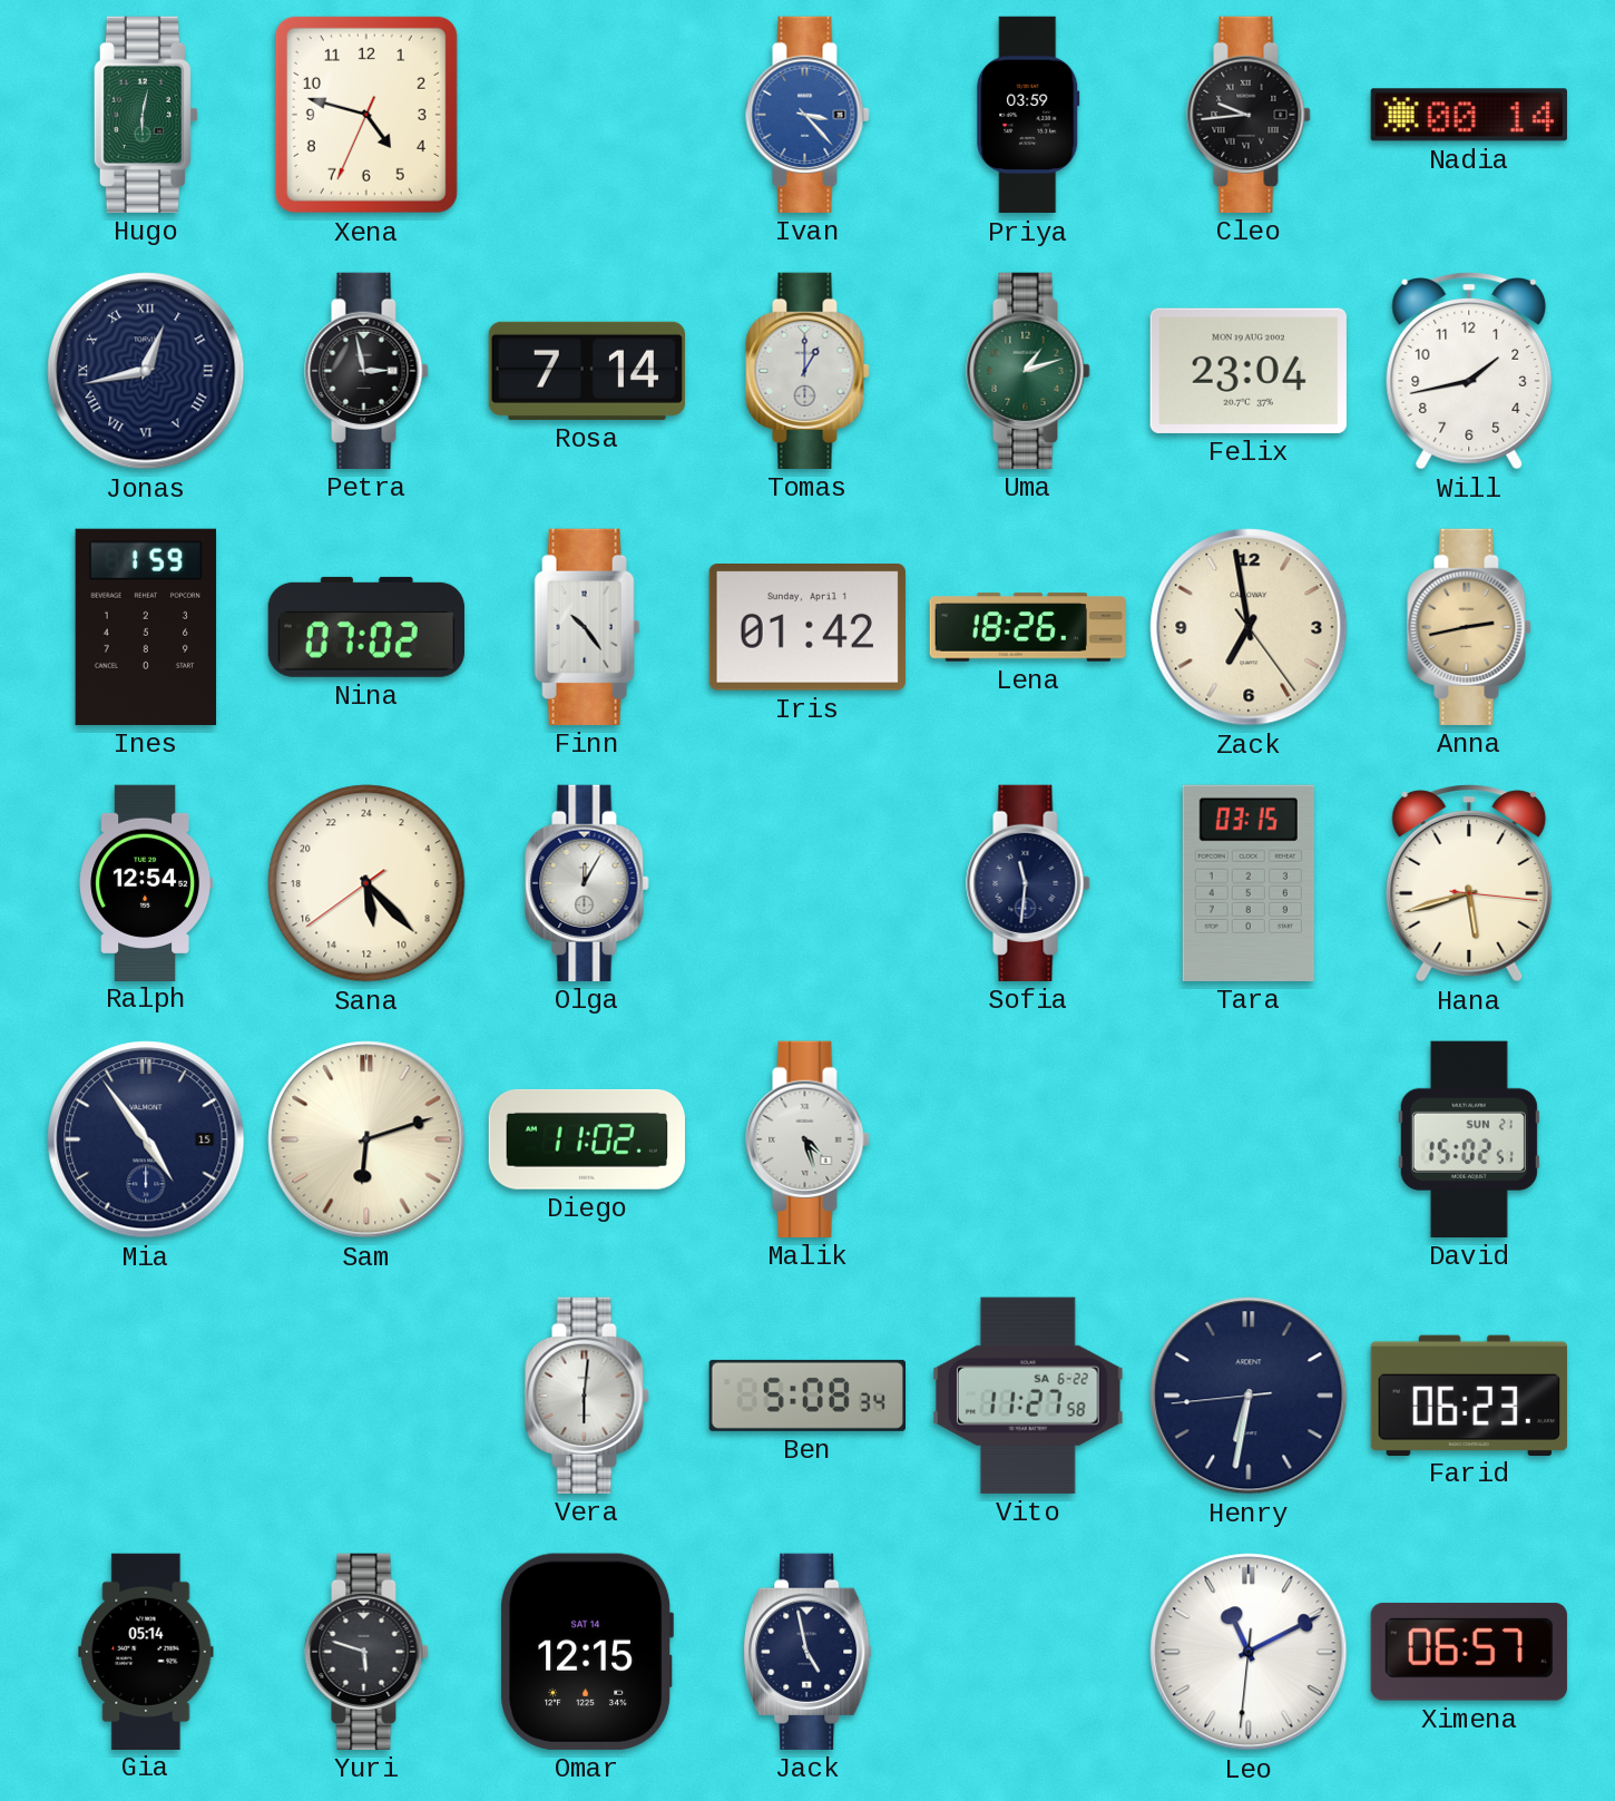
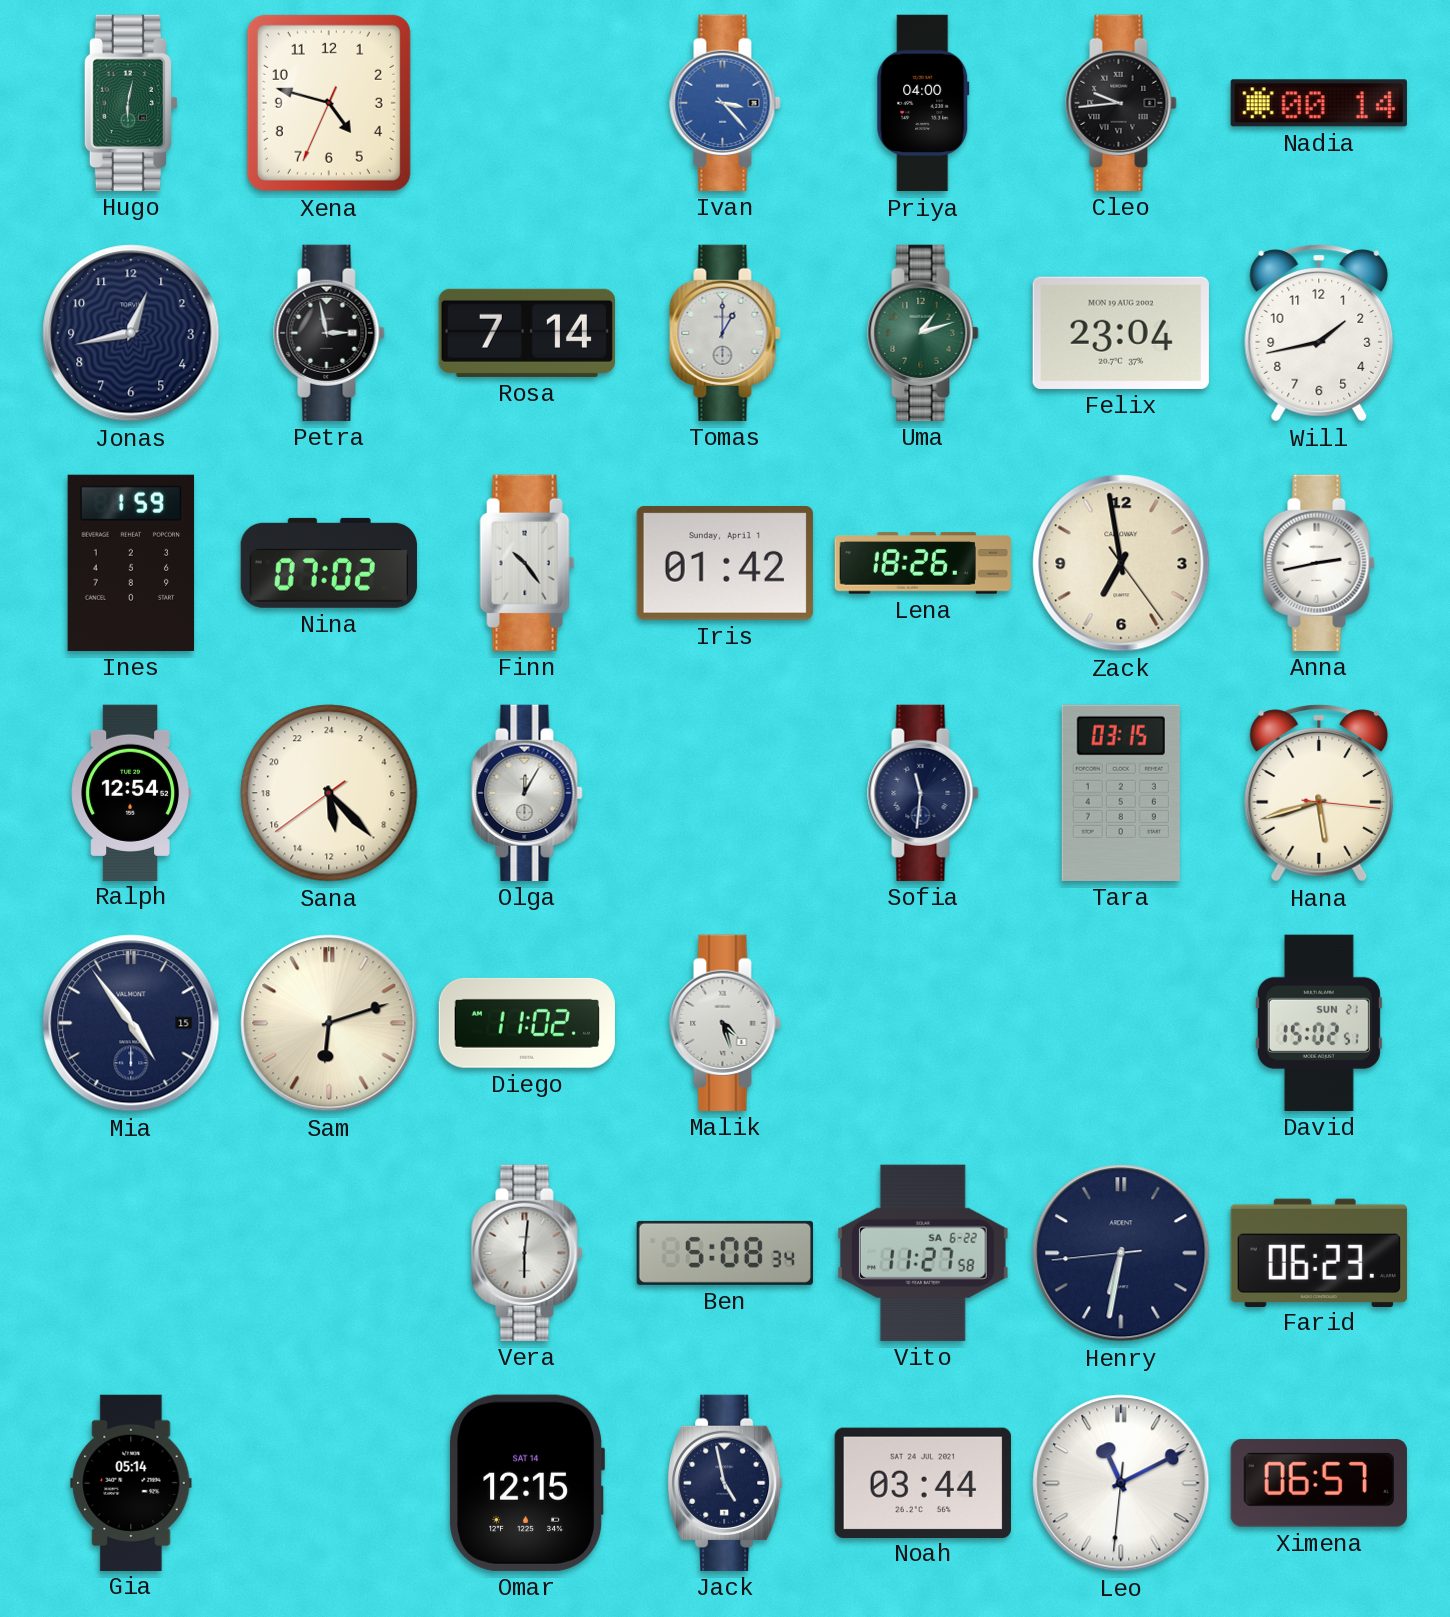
Priya: 03:59 -> 04:00
Jonas numerals: Roman -> Arabic
Anna dial: champagne -> white
Yuri: 5:48 -> none
Noah: none -> 03:44
